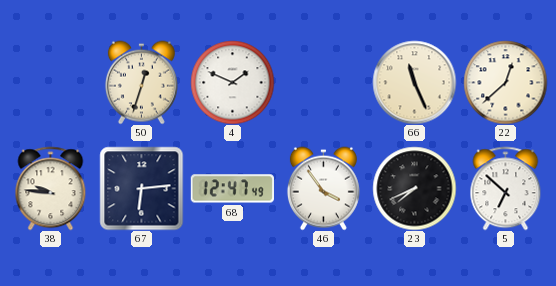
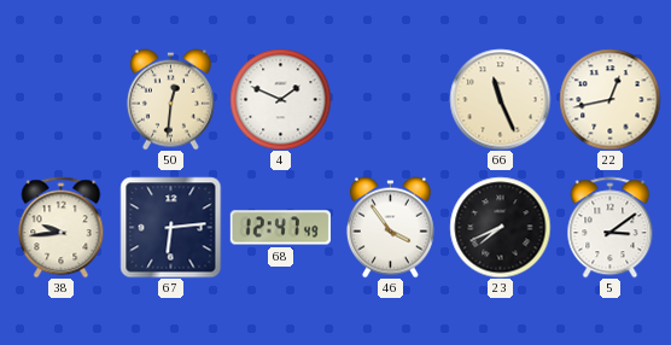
50: 12:33 -> 12:31
22: 12:38 -> 12:43
38: 9:46 -> 9:44
5: 6:52 -> 3:09
